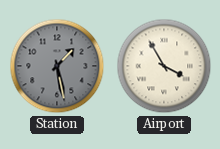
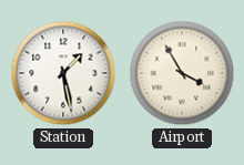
Station dial: grey -> white
